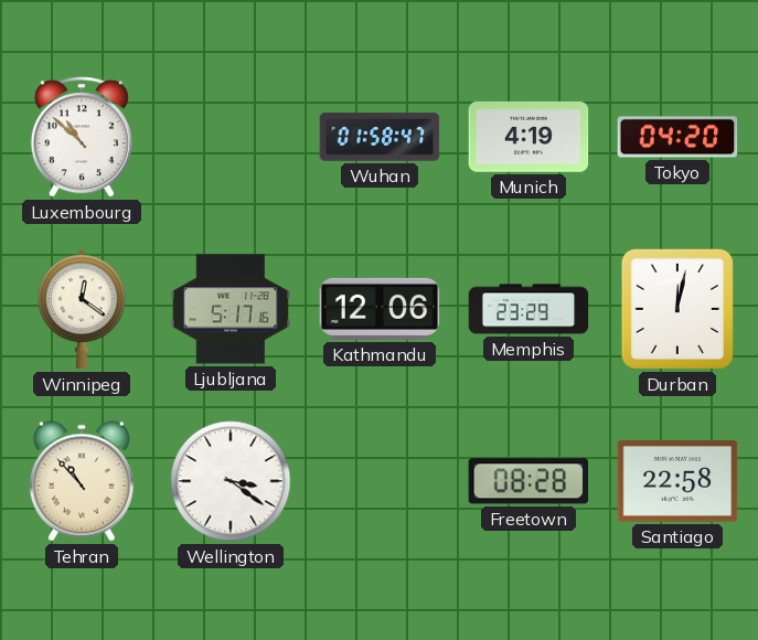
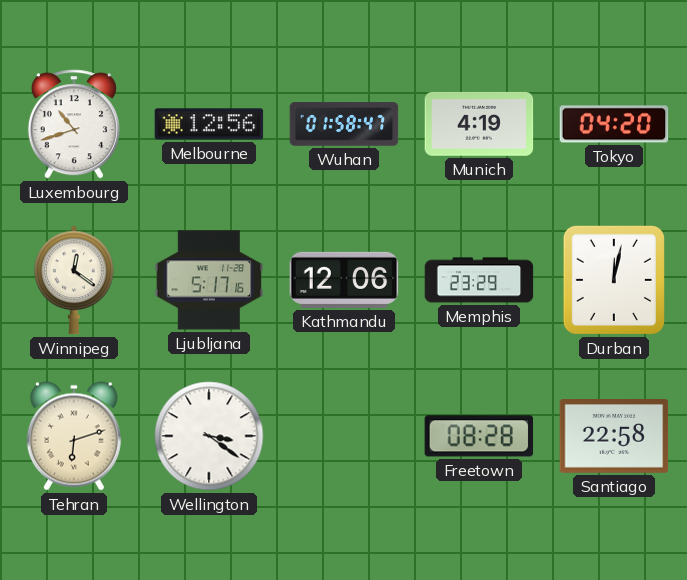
Luxembourg: 10:52 -> 10:42
Melbourne: none -> 12:56
Tehran: 10:53 -> 6:12
